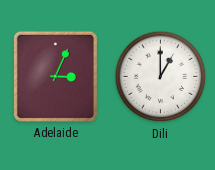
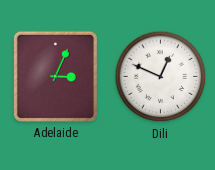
Dili: 1:00 -> 12:49
